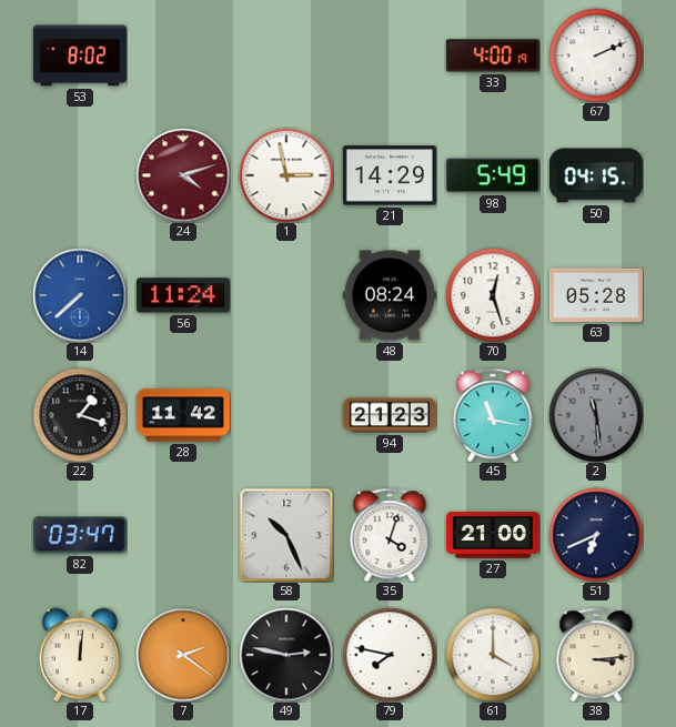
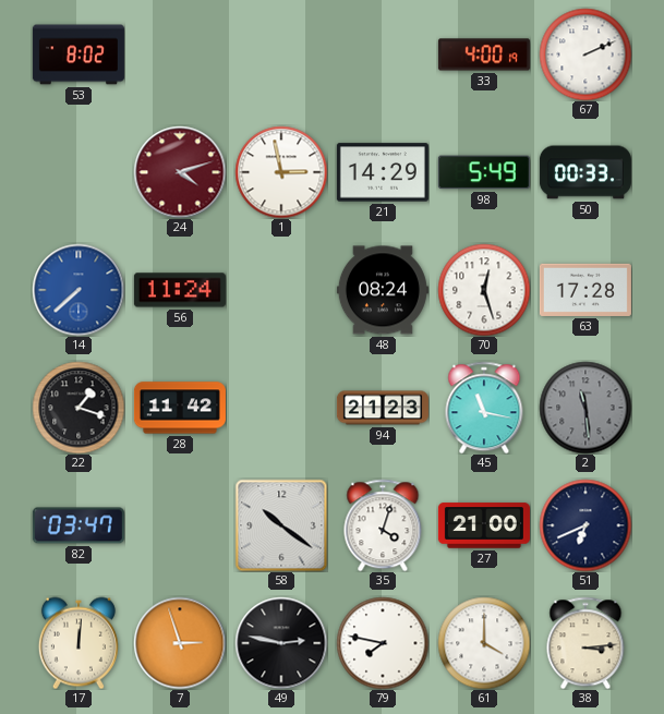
50: 04:15 -> 00:33
63: 05:28 -> 17:28
58: 10:26 -> 10:21
7: 2:21 -> 2:57
